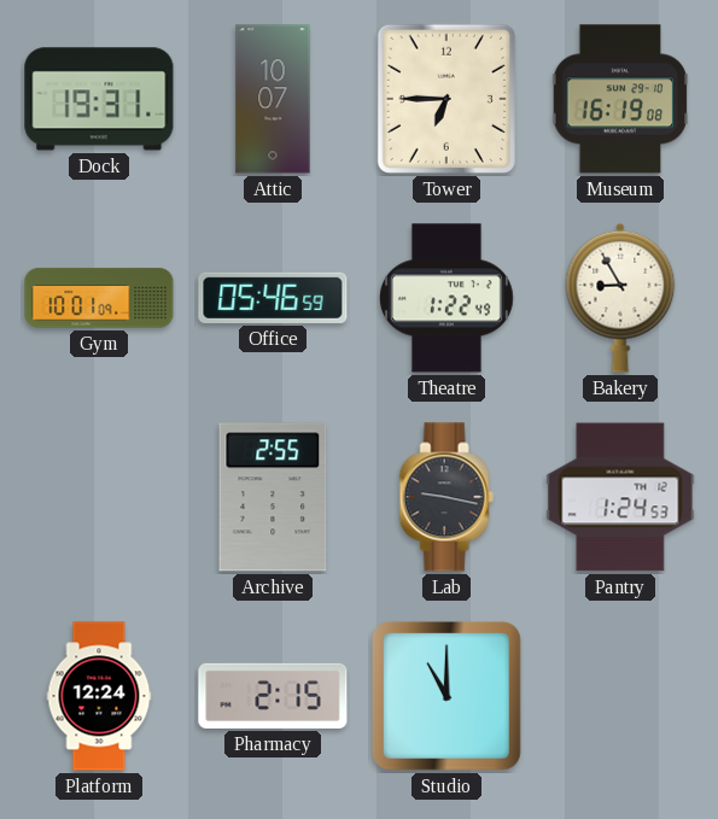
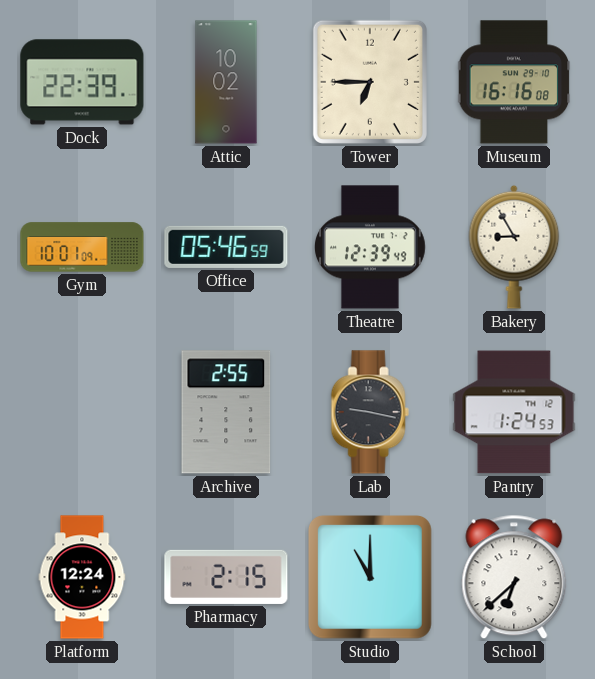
Dock: 19:31 -> 22:39
Attic: 10:07 -> 10:02
Museum: 16:19 -> 16:16
Theatre: 1:22 -> 12:39
School: none -> 6:38
